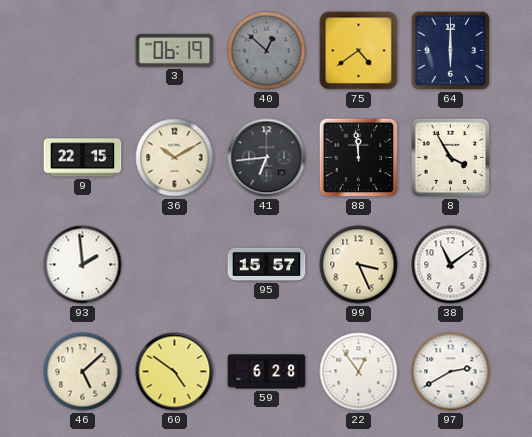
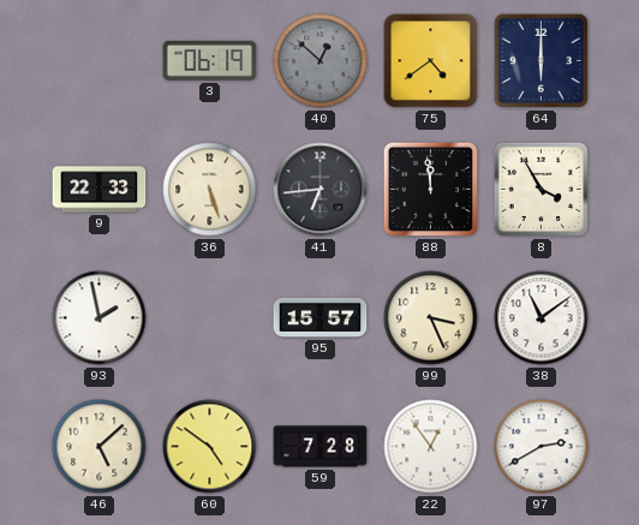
9: 22:15 -> 22:33
36: 10:10 -> 5:27
93: 1:59 -> 1:58
59: 6:28 -> 7:28
